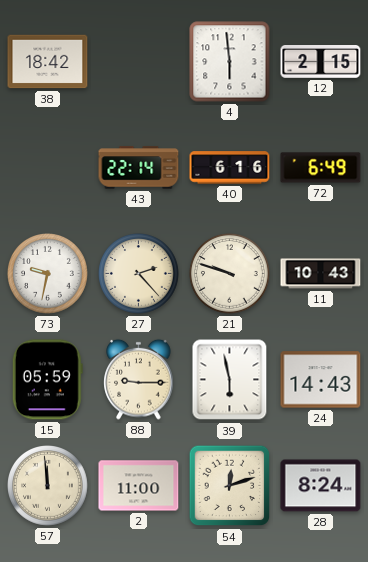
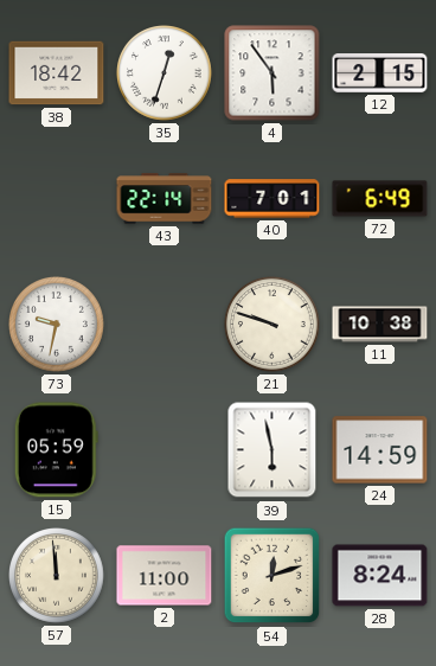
35: none -> 12:33
4: 5:59 -> 5:54
40: 6:16 -> 7:01
27: 2:23 -> none
11: 10:43 -> 10:38
88: 9:15 -> none
24: 14:43 -> 14:59
